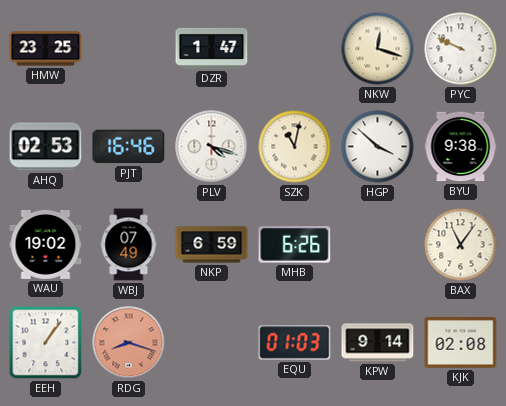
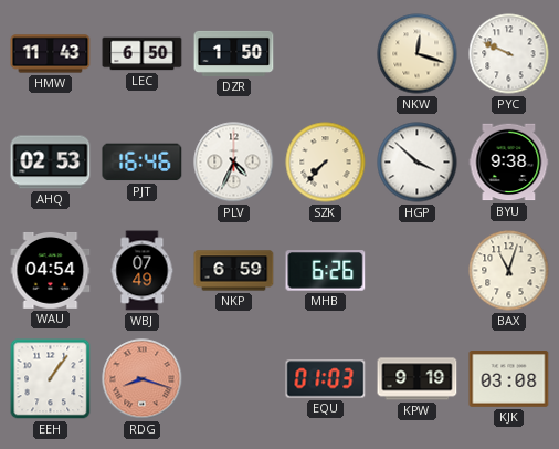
HMW: 23:25 -> 11:43
LEC: none -> 6:50
DZR: 1:47 -> 1:50
PLV: 4:18 -> 4:34
SZK: 11:02 -> 7:37
WAU: 19:02 -> 04:54
BAX: 11:06 -> 11:03
KPW: 9:14 -> 9:19
KJK: 02:08 -> 03:08
